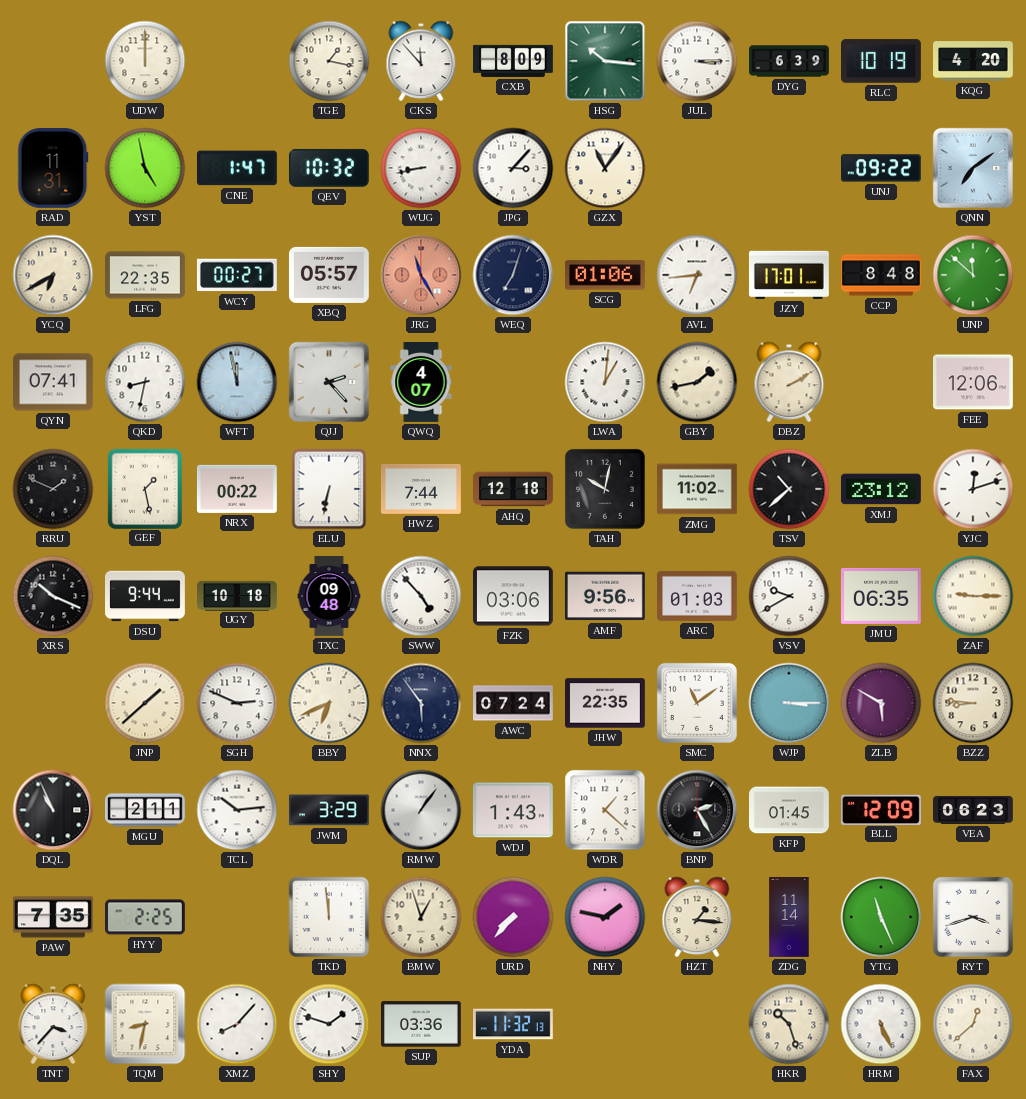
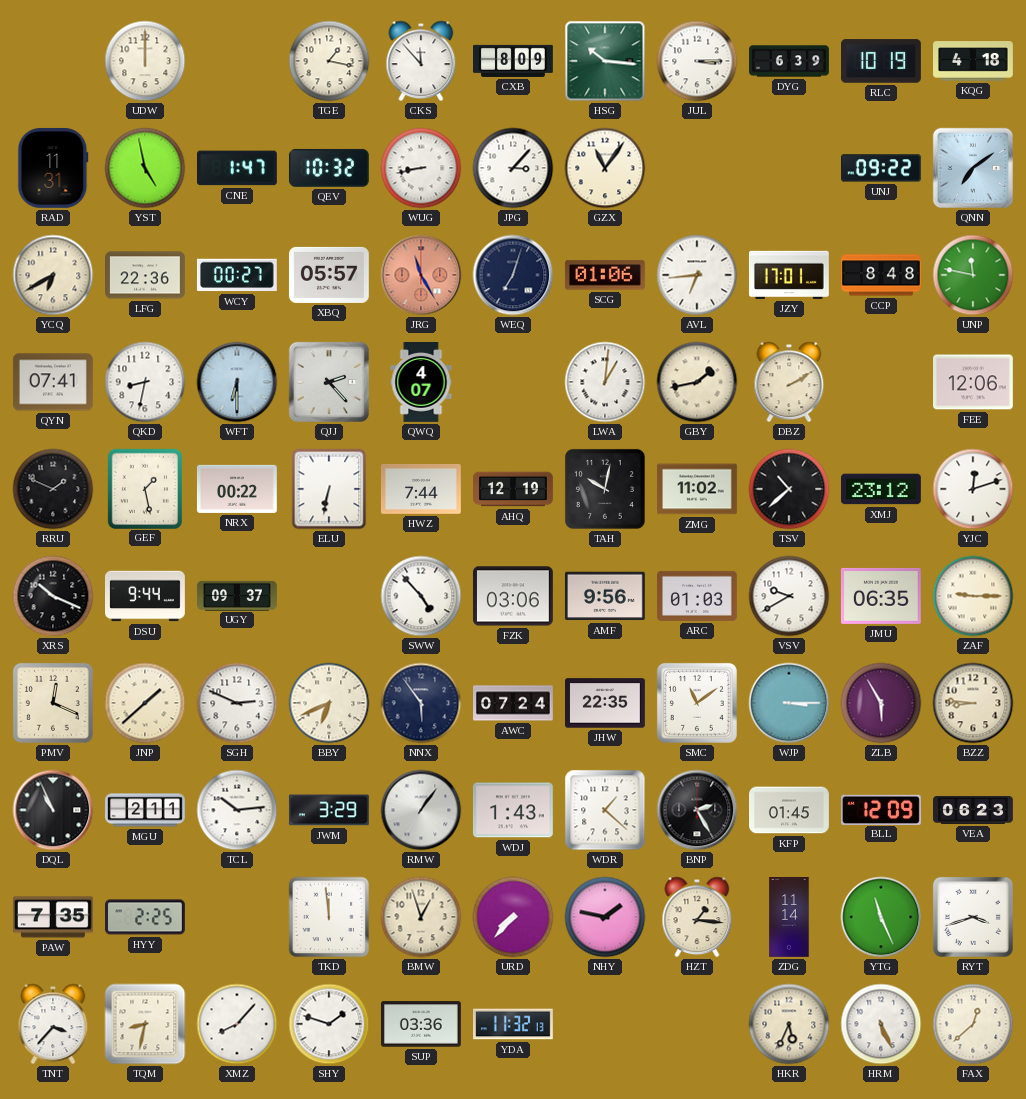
KQG: 4:20 -> 4:18
LFG: 22:35 -> 22:36
UNP: 11:52 -> 11:47
WFT: 11:58 -> 6:30
AHQ: 12:18 -> 12:19
UGY: 10:18 -> 09:37
TXC: 09:48 -> none
PMV: none -> 12:19
ZLB: 5:50 -> 5:55
HKR: 10:27 -> 5:34
